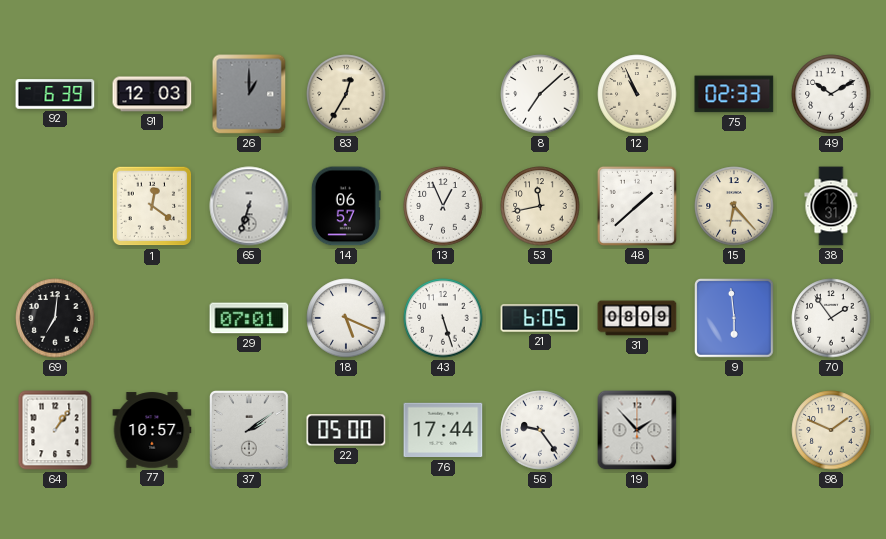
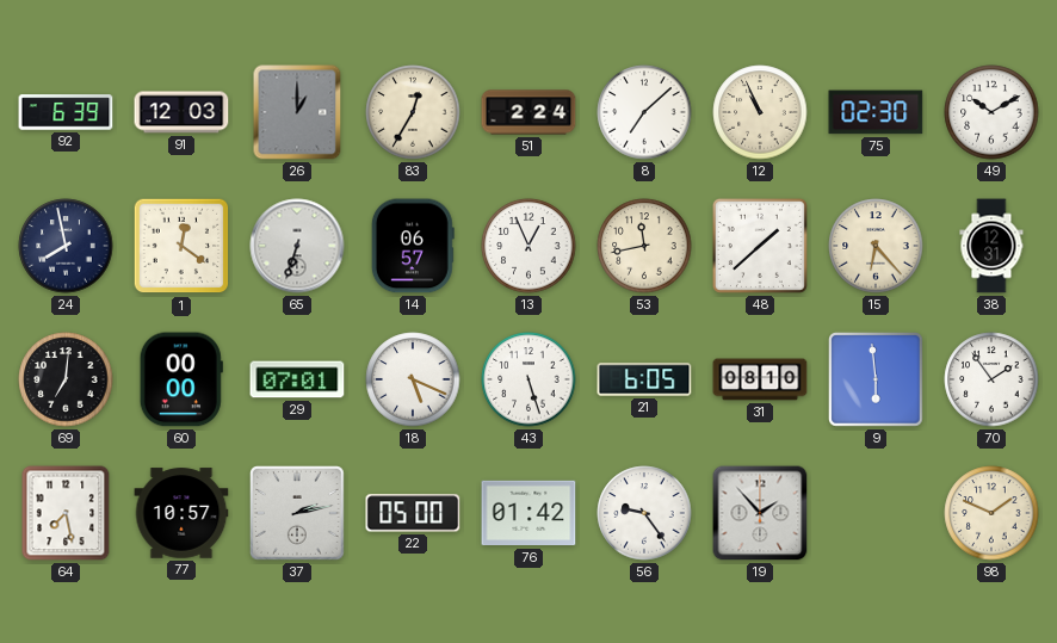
51: none -> 2:24
75: 02:33 -> 02:30
24: none -> 7:58
60: none -> 00:00
31: 08:09 -> 08:10
64: 1:06 -> 7:28
37: 2:09 -> 2:13
76: 17:44 -> 01:42
